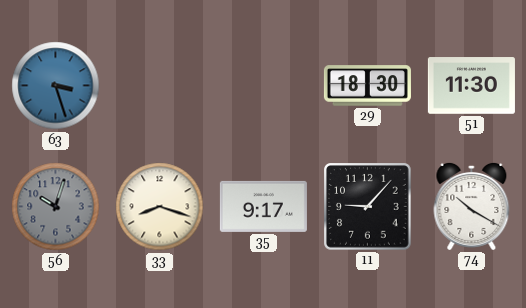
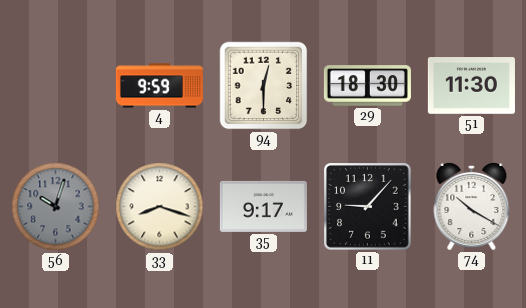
63: 3:27 -> none
4: none -> 9:59
94: none -> 12:30
